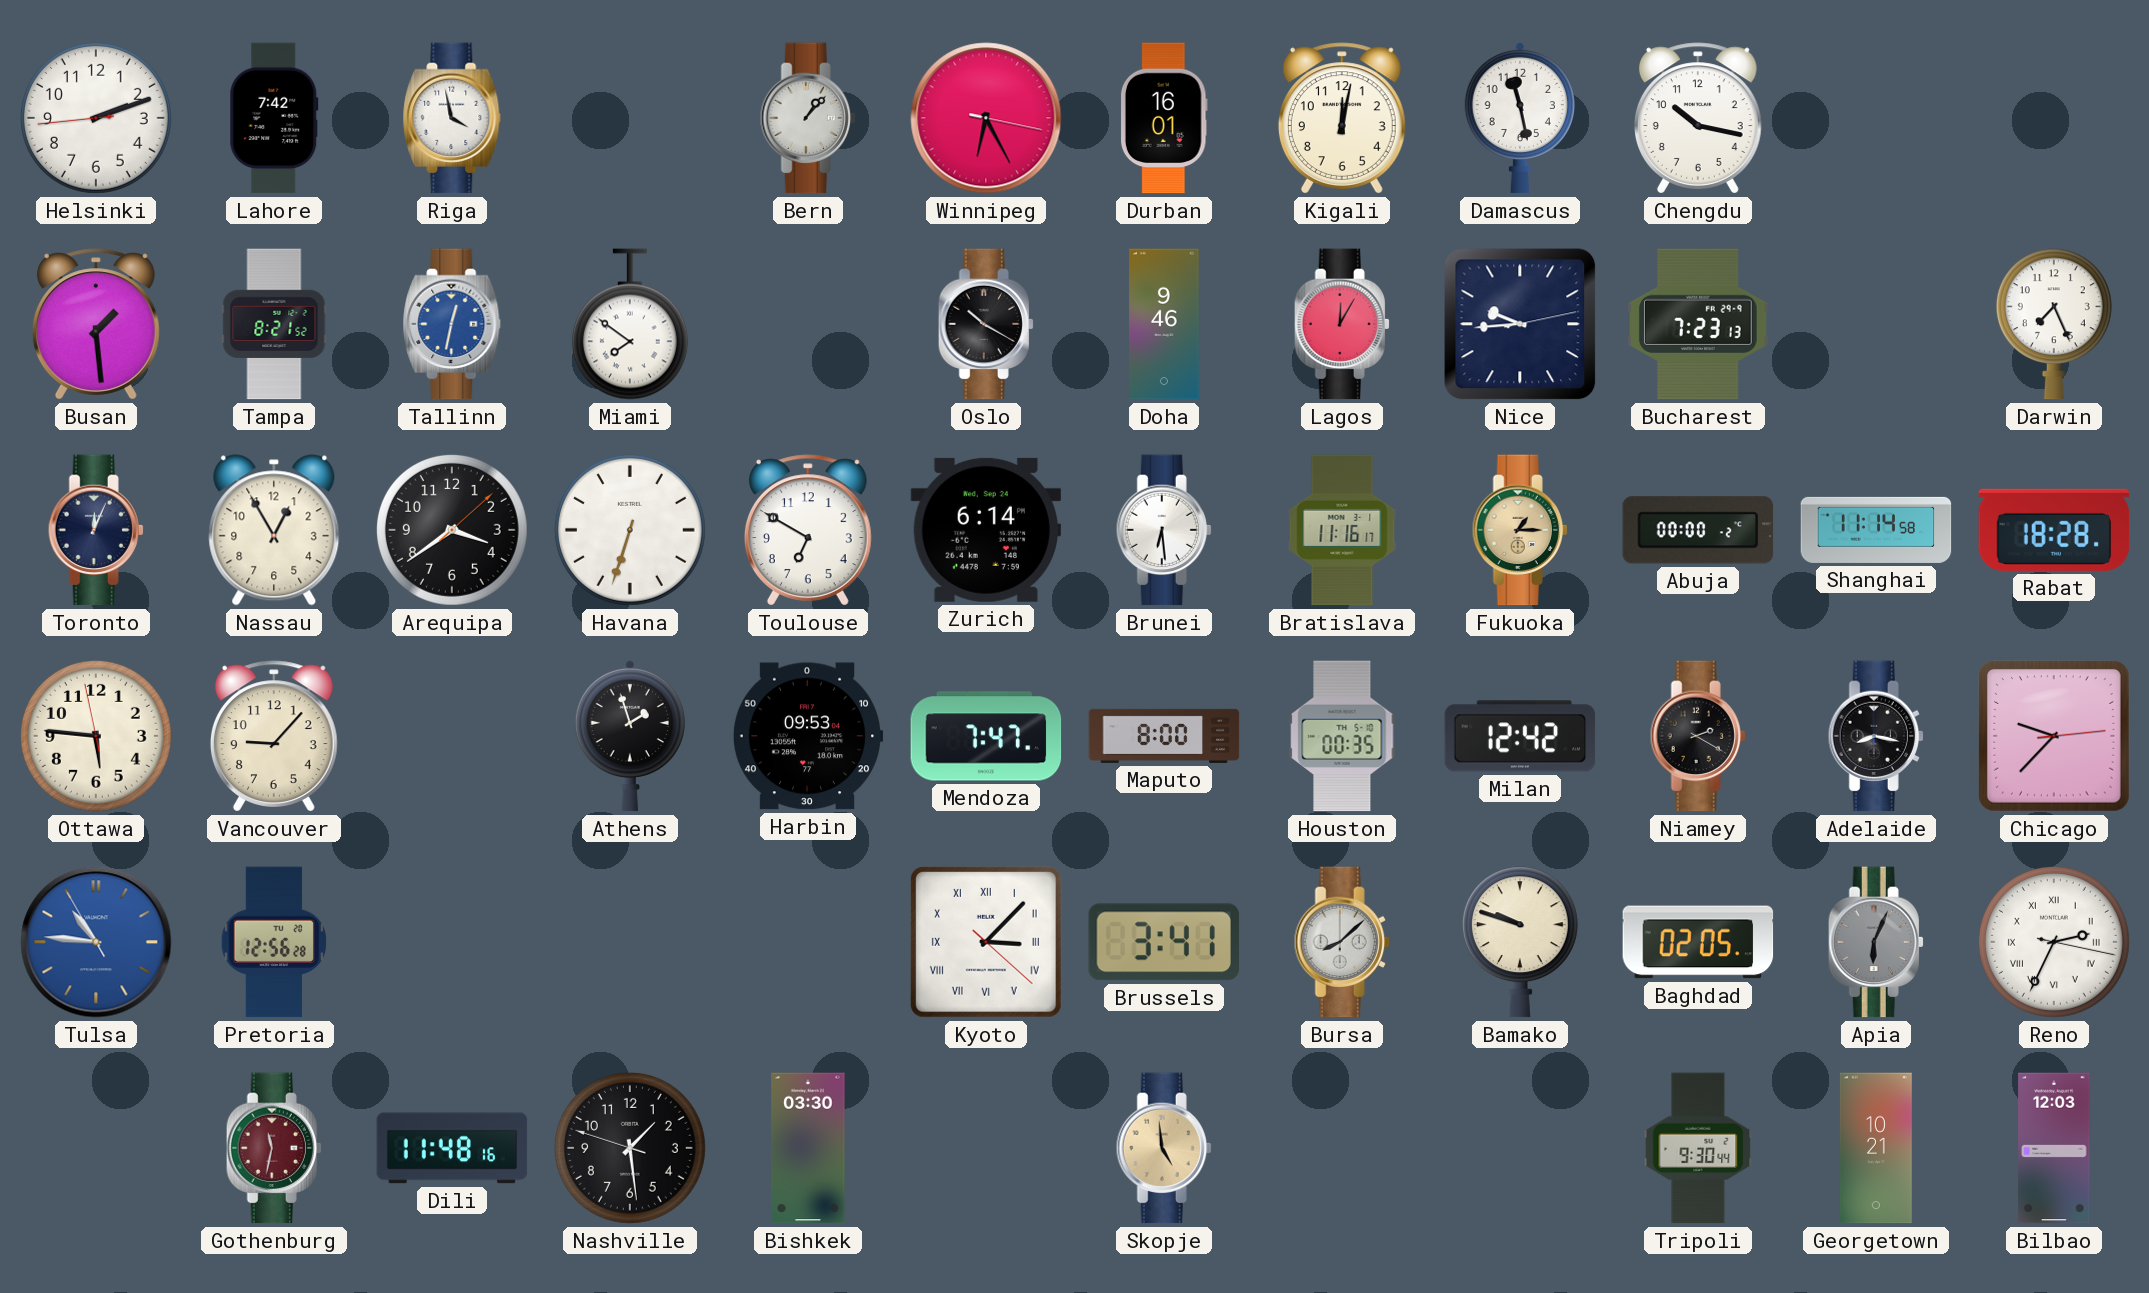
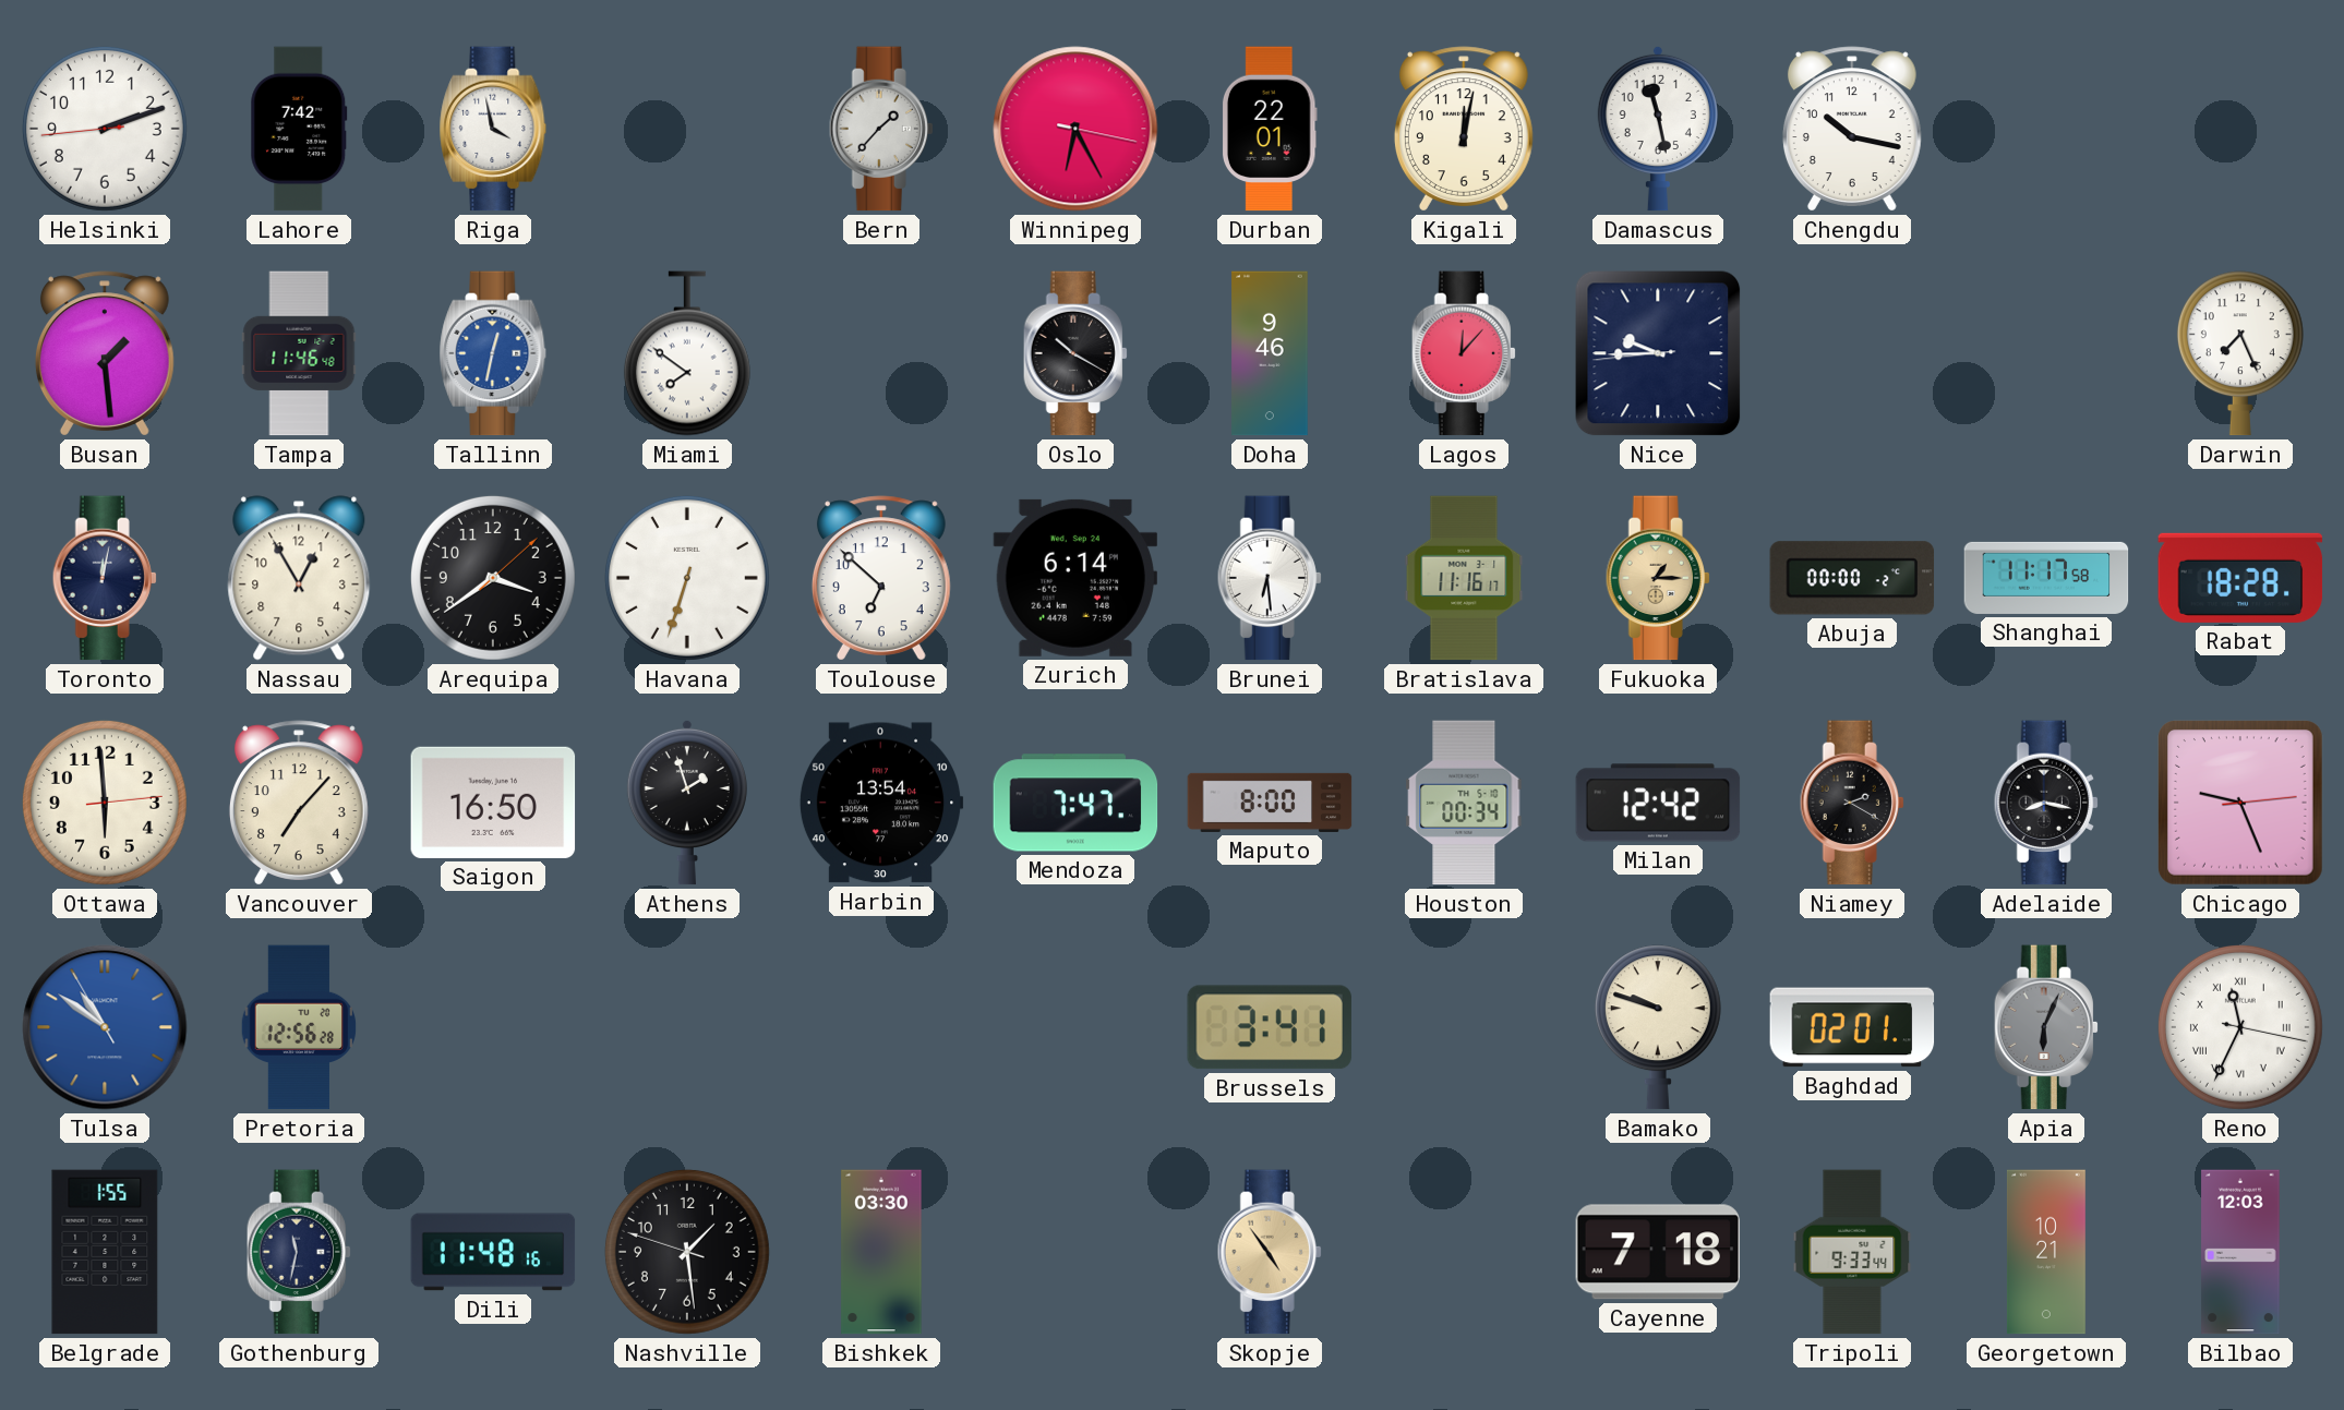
Bern: 1:07 -> 1:37
Durban: 16:01 -> 22:01
Tampa: 8:21 -> 11:46
Lagos: 12:05 -> 12:07
Nice: 9:44:13 -> 9:44:44
Bucharest: 7:23 -> none
Toronto: 12:04 -> 12:02
Toulouse: 6:50 -> 6:52
Shanghai: 11:14 -> 11:17
Ottawa: 5:45 -> 5:59
Vancouver: 9:07 -> 7:07
Saigon: none -> 16:50
Harbin: 09:53 -> 13:54
Houston: 00:35 -> 00:34
Chicago: 9:37 -> 9:26
Tulsa: 10:45 -> 10:50
Kyoto: 3:07 -> none
Bursa: 8:08 -> none
Baghdad: 02:05 -> 02:01
Reno: 2:34 -> 11:34
Belgrade: none -> 1:55
Gothenburg dial: burgundy -> navy
Skopje: 4:59 -> 4:54
Cayenne: none -> 7:18
Tripoli: 9:30 -> 9:33
